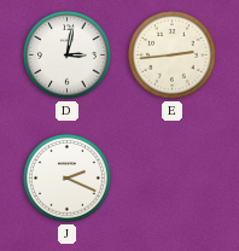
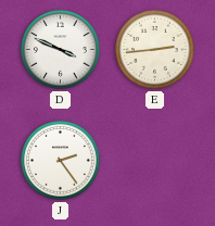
D: 3:02 -> 3:49
J: 2:19 -> 2:24
